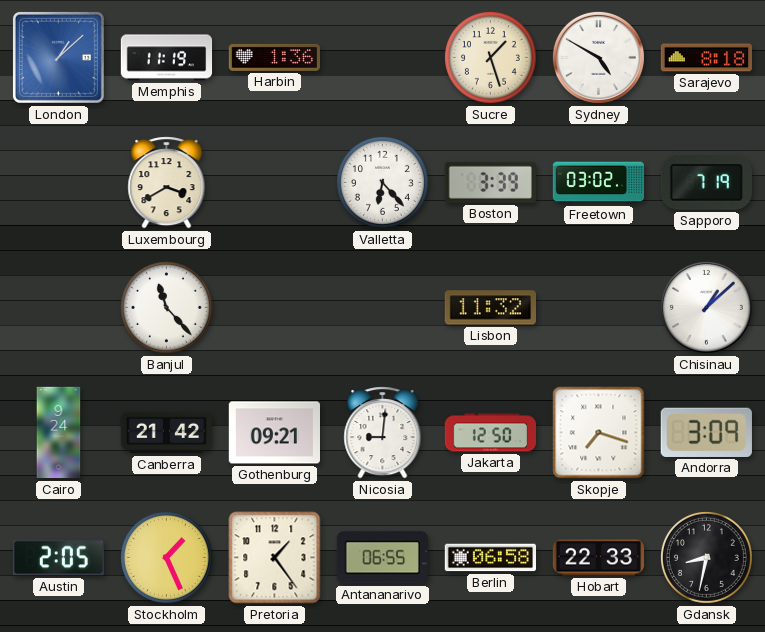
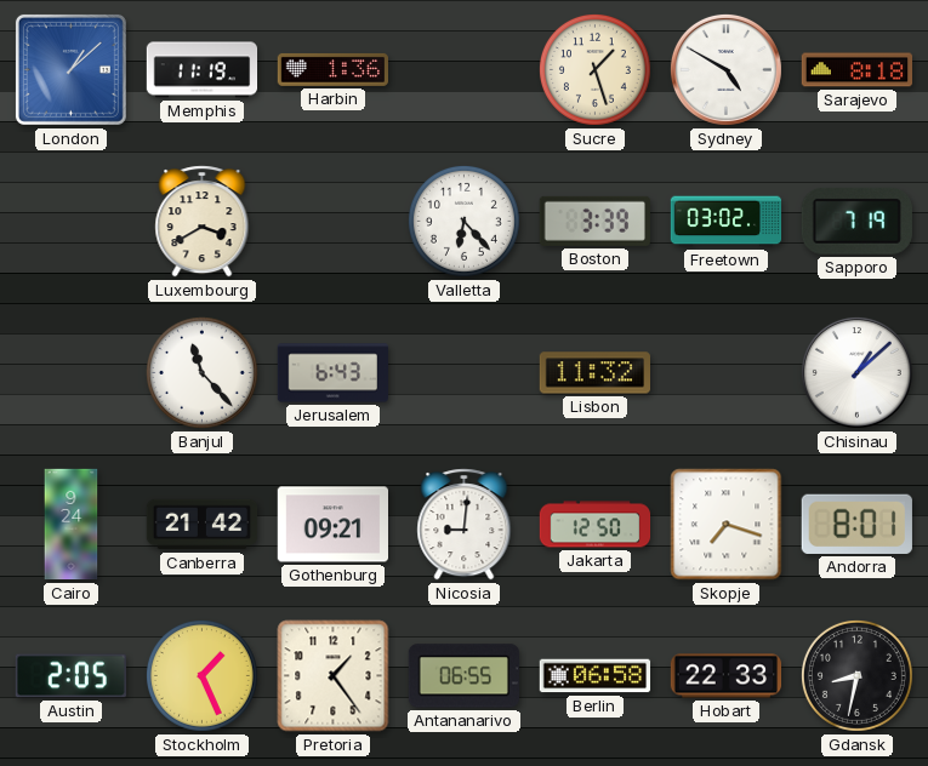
Jerusalem: none -> 6:43
Andorra: 3:09 -> 8:01
